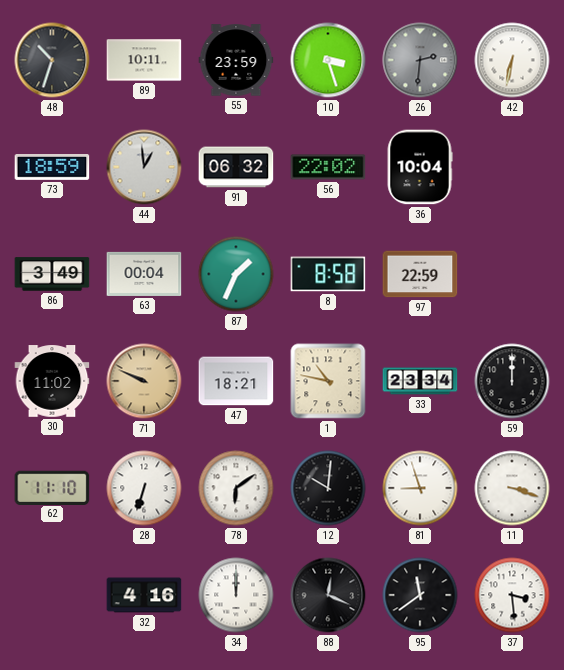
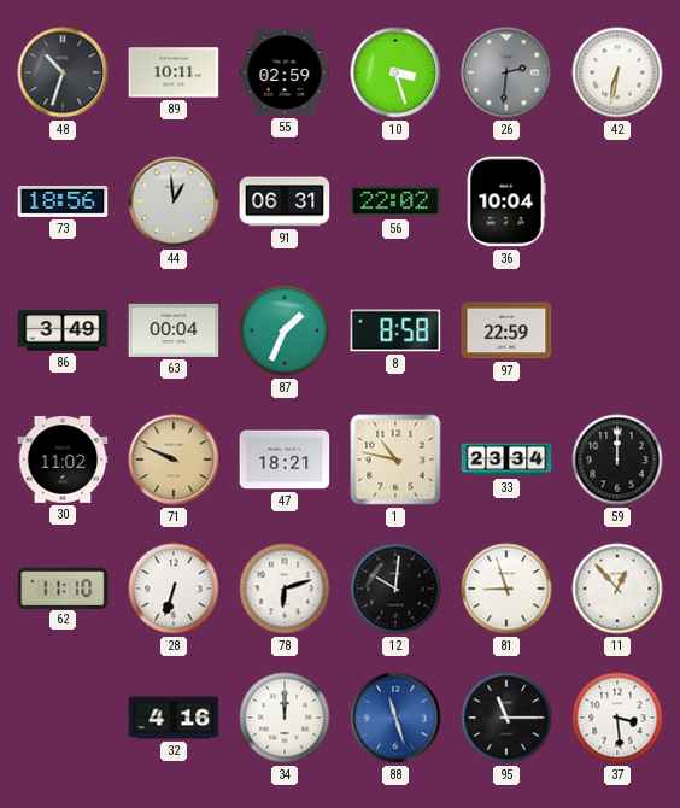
55: 23:59 -> 02:59
73: 18:59 -> 18:56
91: 06:32 -> 06:31
78: 6:09 -> 6:12
11: 3:18 -> 12:53
88: 12:19 -> 11:27
88 dial: black -> blue
95: 11:39 -> 11:15
